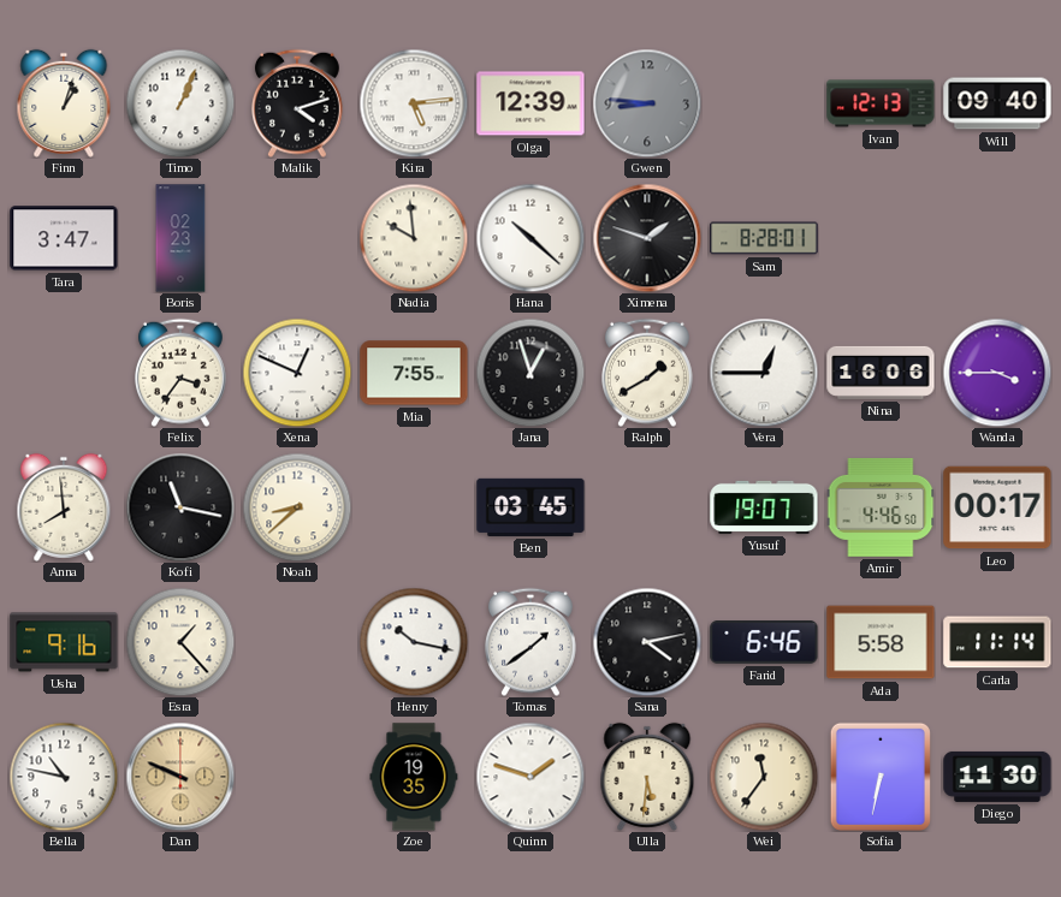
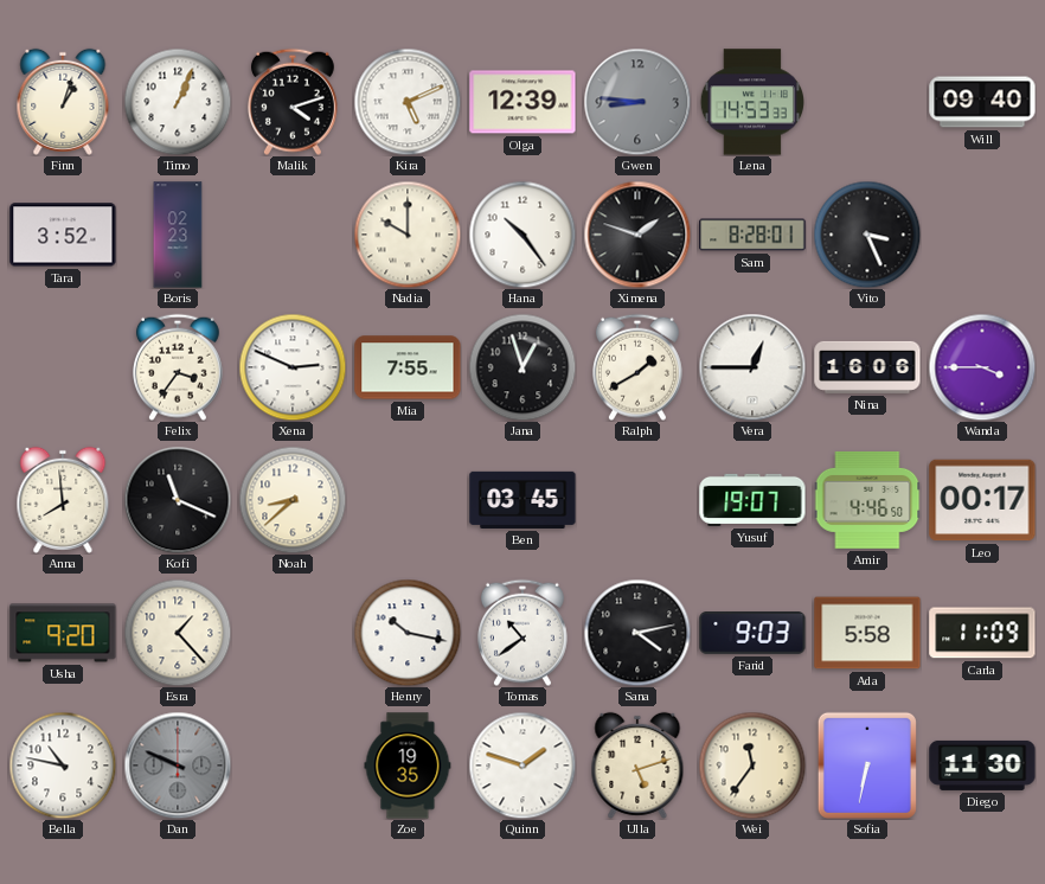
Kira: 5:14 -> 5:11
Lena: none -> 14:53
Ivan: 12:13 -> none
Tara: 3:47 -> 3:52
Nadia: 9:59 -> 10:00
Hana: 10:22 -> 10:24
Vito: none -> 3:26
Xena: 12:49 -> 2:49
Kofi: 11:17 -> 11:19
Usha: 9:16 -> 9:20
Tomas: 1:39 -> 10:39
Farid: 6:46 -> 9:03
Carla: 11:14 -> 11:09
Dan dial: champagne -> grey
Ulla: 5:31 -> 5:12
